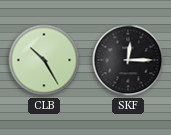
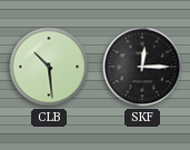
CLB: 10:25 -> 10:29
